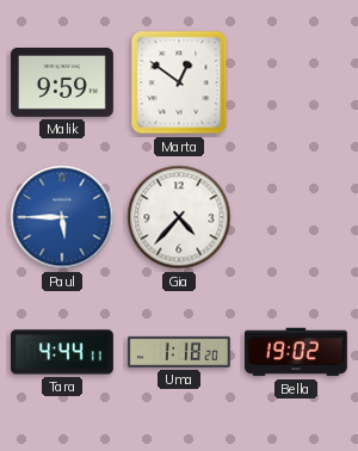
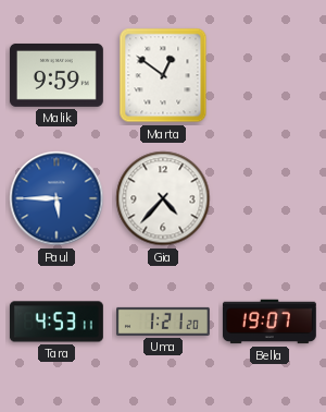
Tara: 4:44 -> 4:53
Uma: 1:18 -> 1:21
Bella: 19:02 -> 19:07
